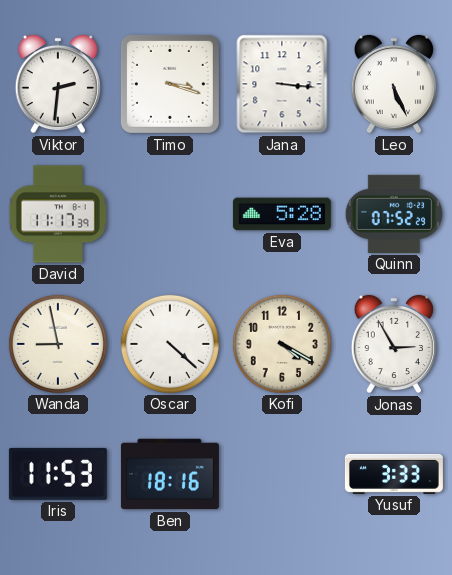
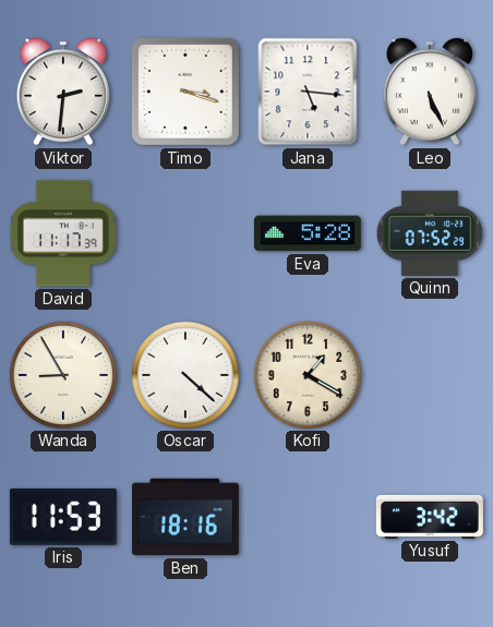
Jana: 3:16 -> 5:16
Wanda: 8:58 -> 8:55
Kofi: 4:20 -> 1:20
Jonas: 2:55 -> none
Yusuf: 3:33 -> 3:42
